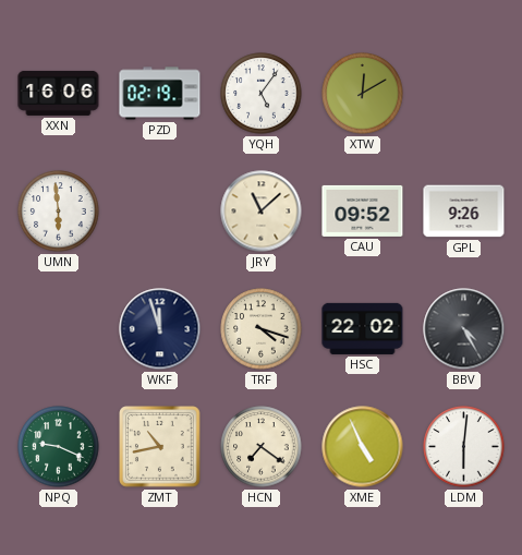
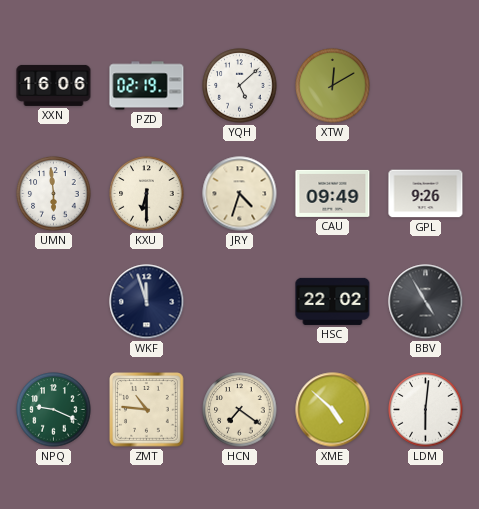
YQH: 5:06 -> 5:08
KXU: none -> 6:30
JRY: 11:08 -> 4:33
CAU: 09:52 -> 09:49
TRF: 4:18 -> none
BBV: 4:25 -> 4:55
ZMT: 10:43 -> 10:46
XME: 4:56 -> 4:52
